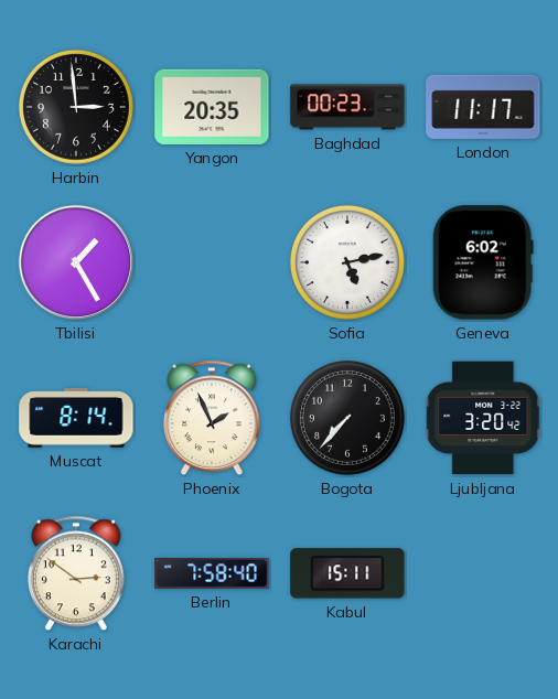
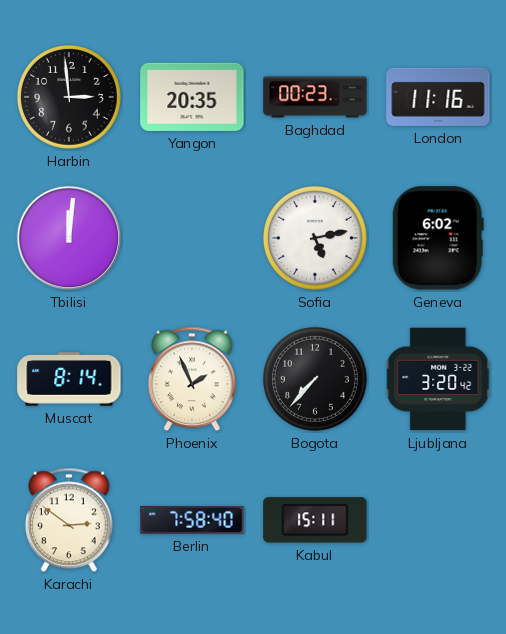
London: 11:17 -> 11:16
Tbilisi: 1:25 -> 12:01
